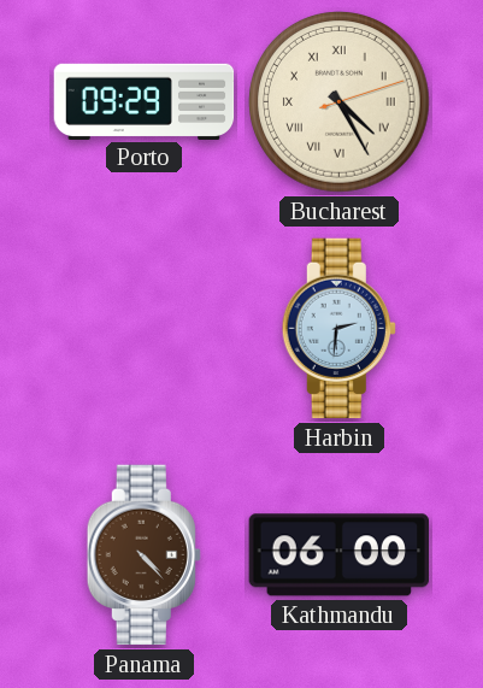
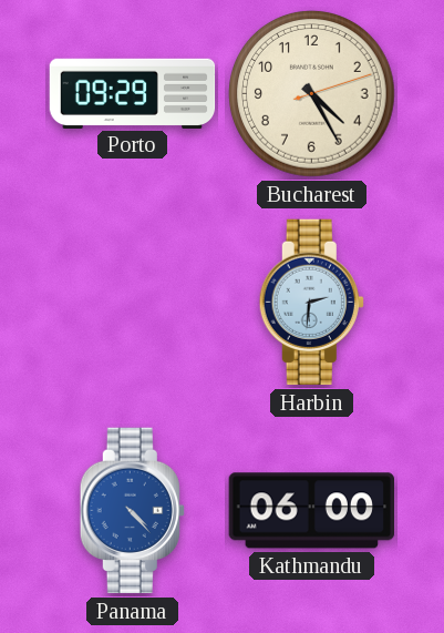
Bucharest numerals: Roman -> Arabic
Panama dial: brown -> blue
